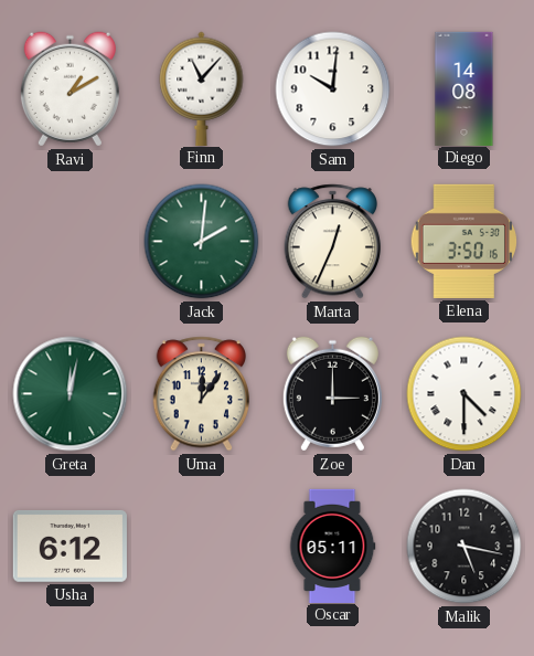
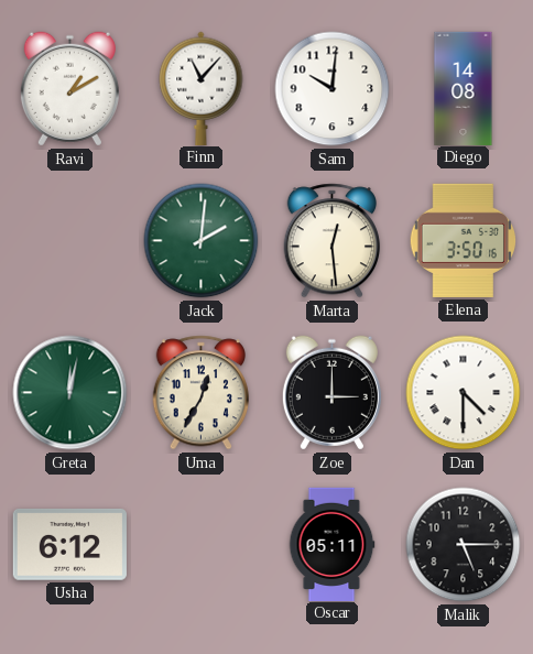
Marta: 12:34 -> 12:29
Uma: 12:06 -> 12:35
Malik: 5:17 -> 5:15
